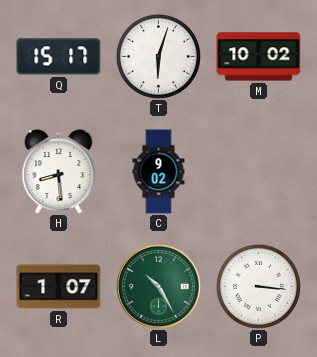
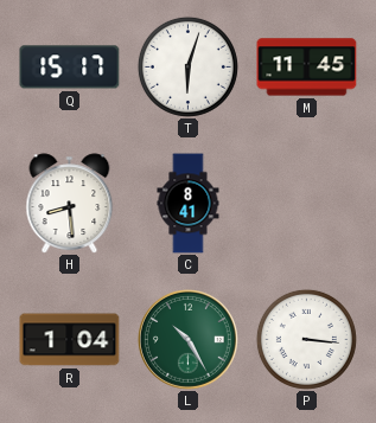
M: 10:02 -> 11:45
C: 9:02 -> 8:41
R: 1:07 -> 1:04
